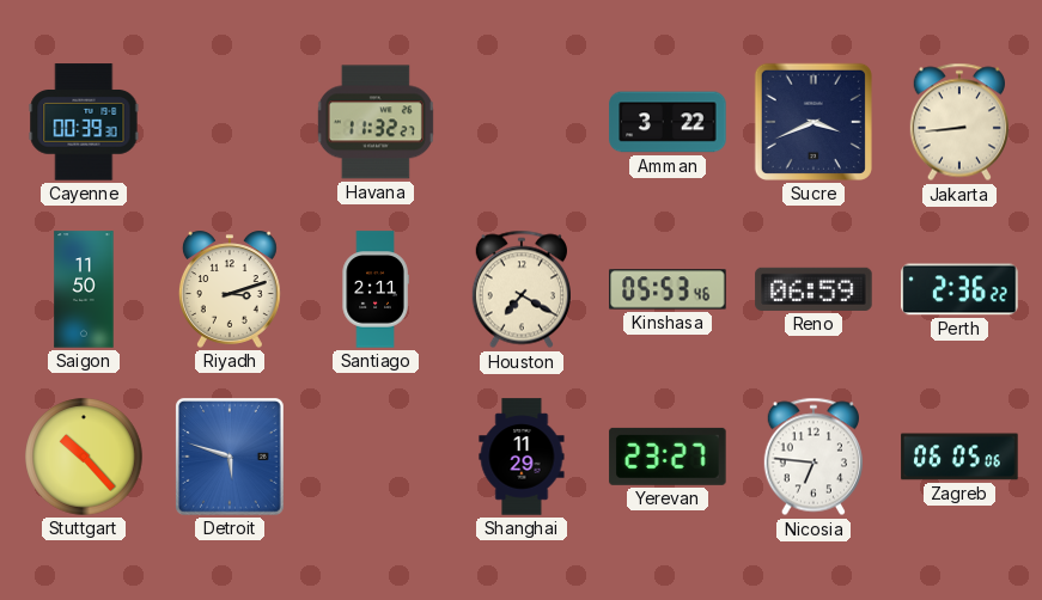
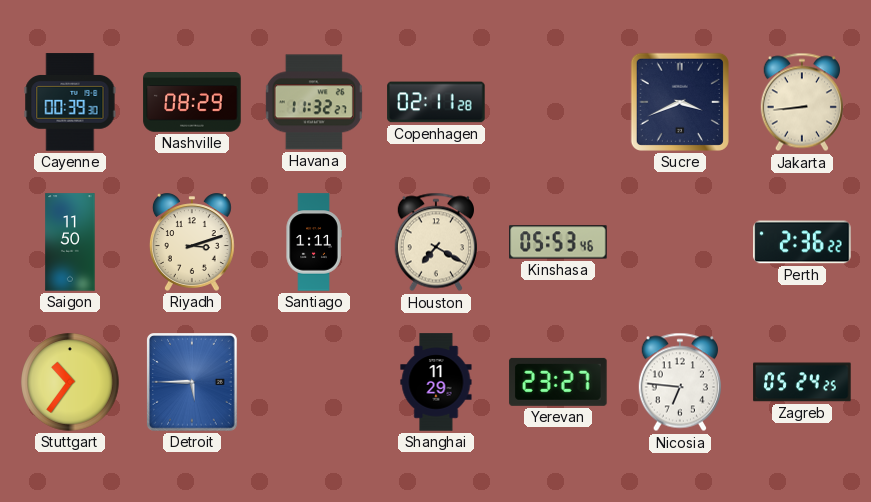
Nashville: none -> 08:29
Copenhagen: none -> 02:11
Amman: 3:22 -> none
Santiago: 2:11 -> 1:11
Reno: 06:59 -> none
Stuttgart: 10:23 -> 10:36
Detroit: 5:48 -> 5:45
Zagreb: 06:05 -> 05:24
